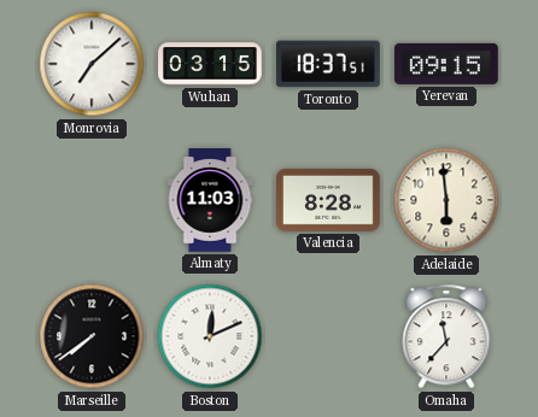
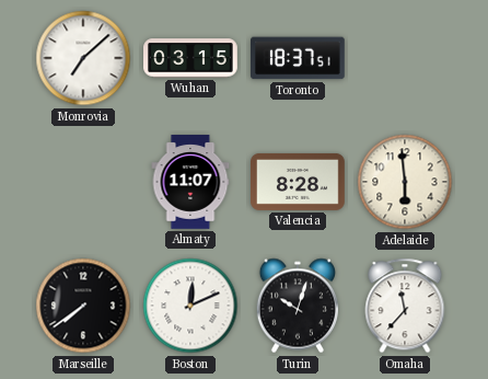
Yerevan: 09:15 -> none
Almaty: 11:03 -> 11:07
Turin: none -> 10:03
